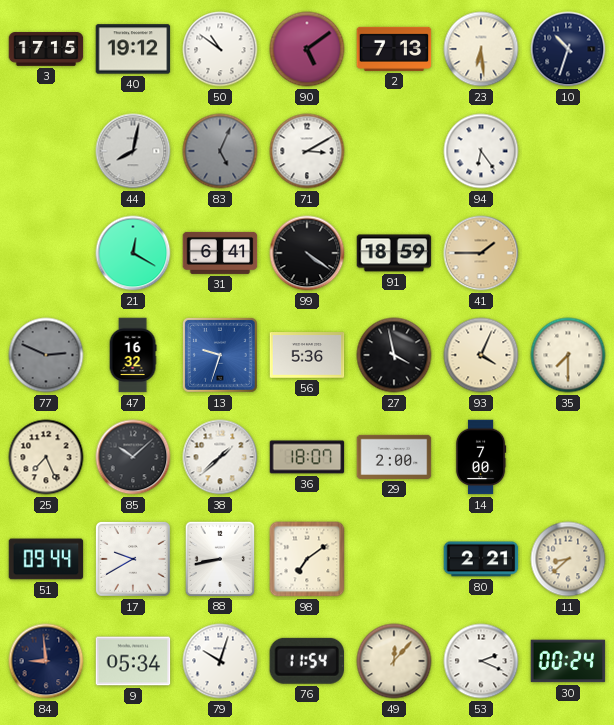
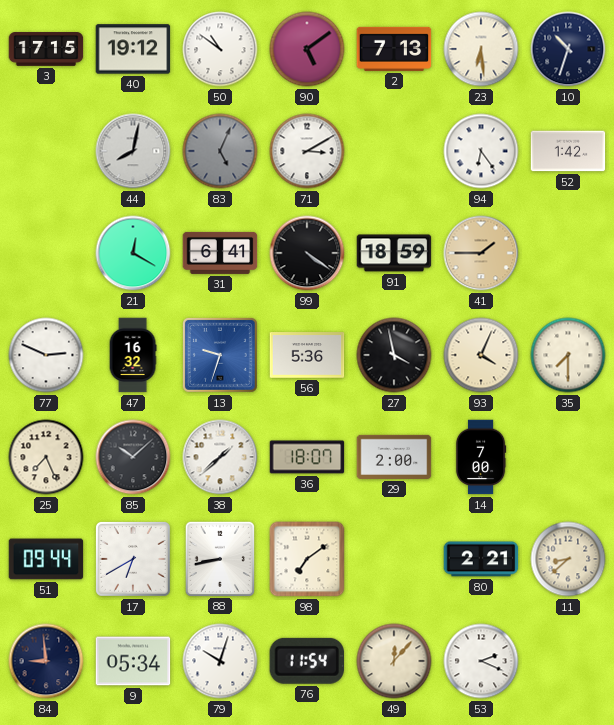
52: none -> 1:42
77 dial: grey -> white
17: 9:40 -> 6:40
30: 00:24 -> none
